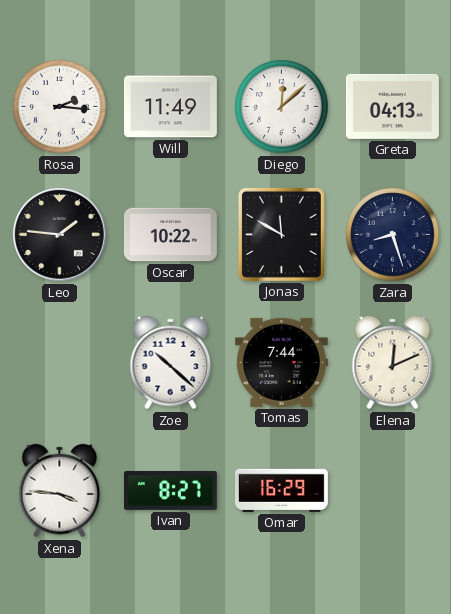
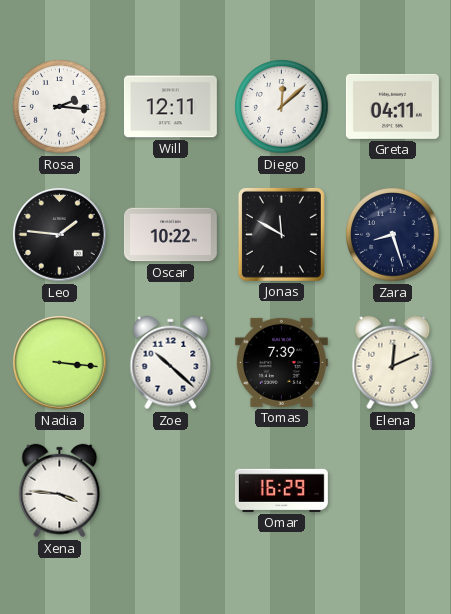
Will: 11:49 -> 12:11
Greta: 04:13 -> 04:11
Nadia: none -> 3:16
Tomas: 7:44 -> 7:39
Ivan: 8:27 -> none
